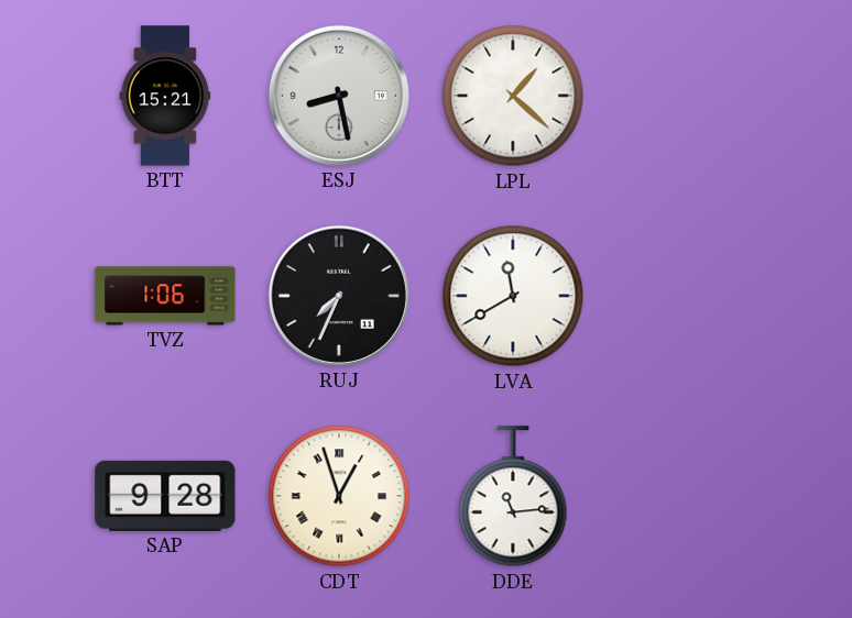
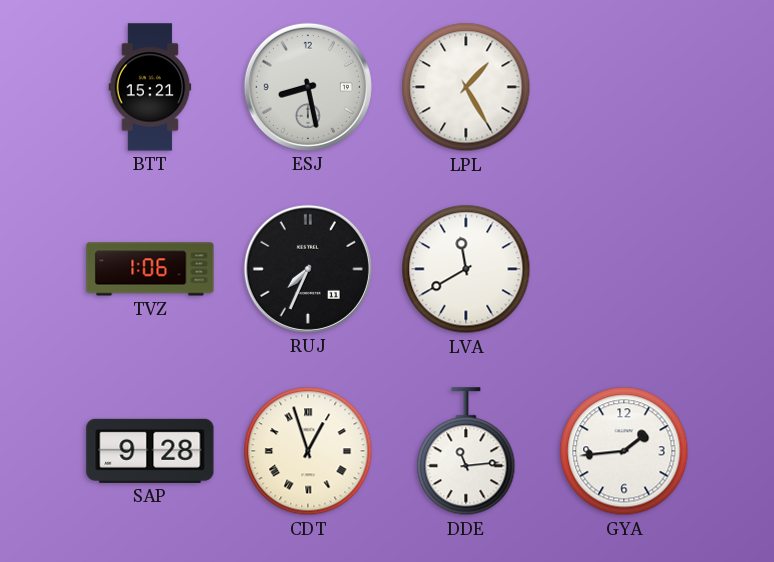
LPL: 1:22 -> 1:25
GYA: none -> 1:44
